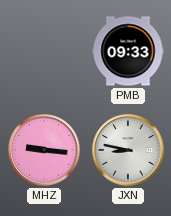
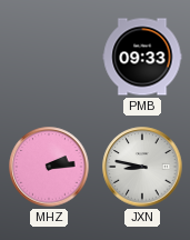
MHZ: 9:16 -> 2:14
